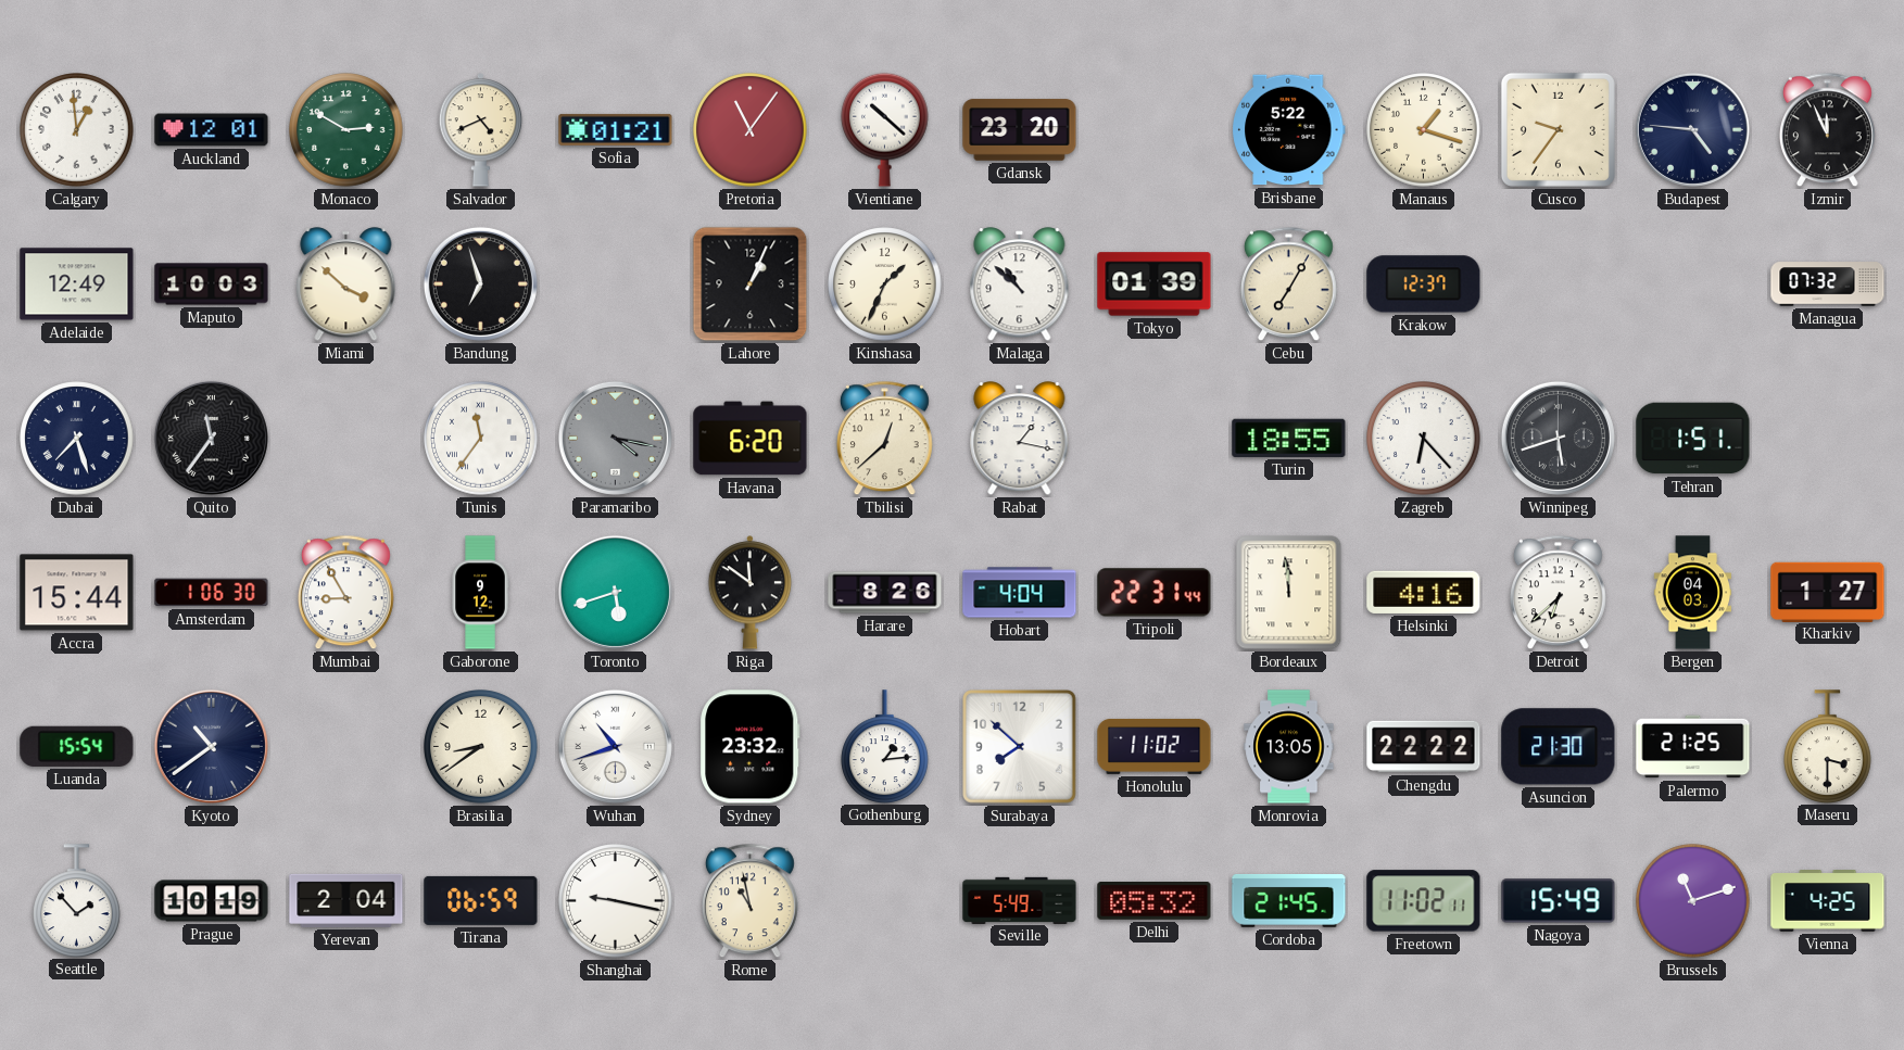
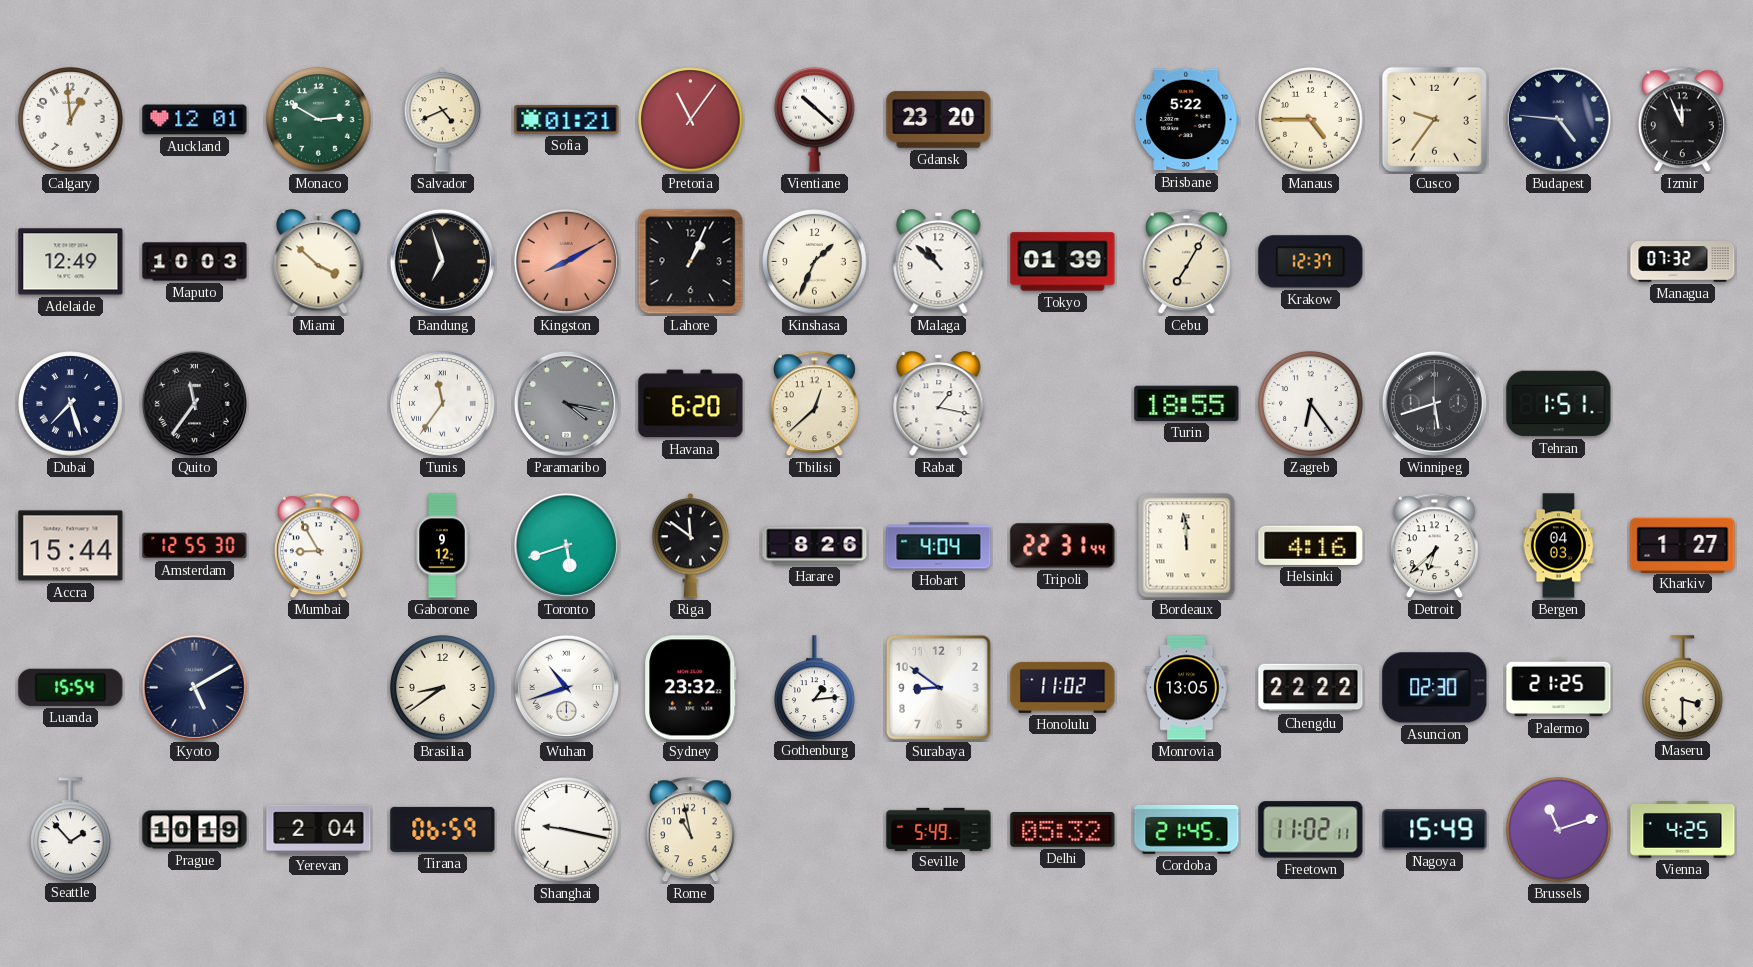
Manaus: 1:18 -> 4:45
Kingston: none -> 8:10
Zagreb: 6:23 -> 6:24
Amsterdam: 1:06 -> 12:55
Kyoto: 10:39 -> 5:10
Surabaya: 7:52 -> 8:51
Asuncion: 21:30 -> 02:30
